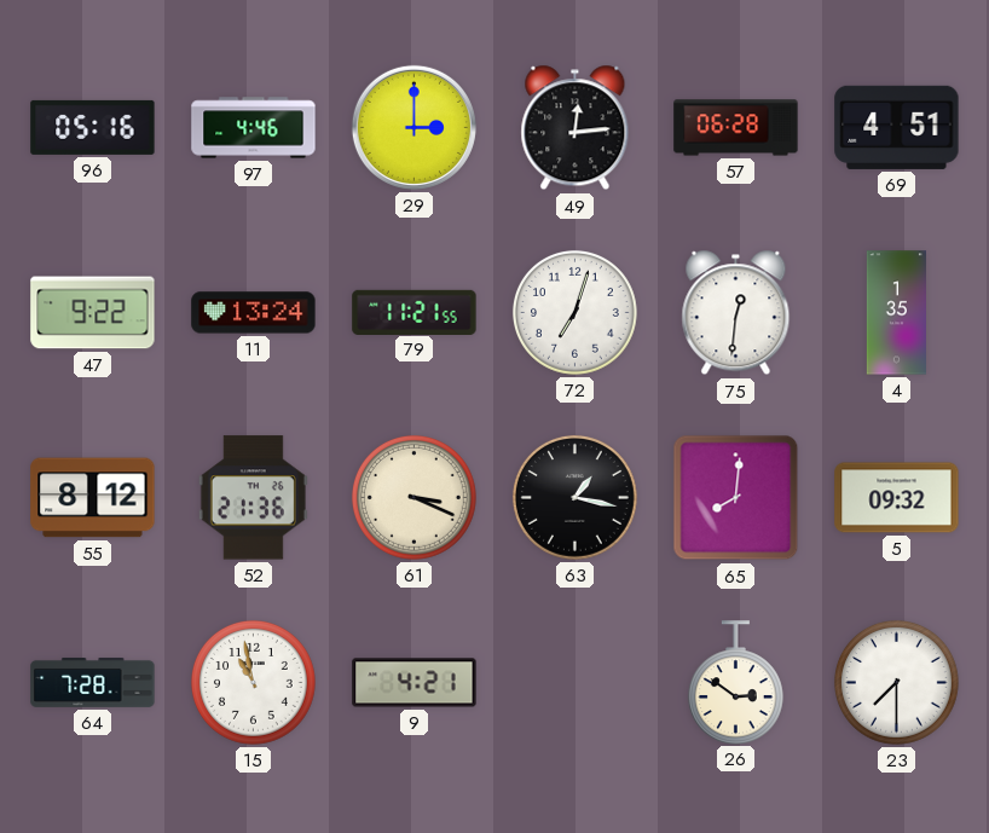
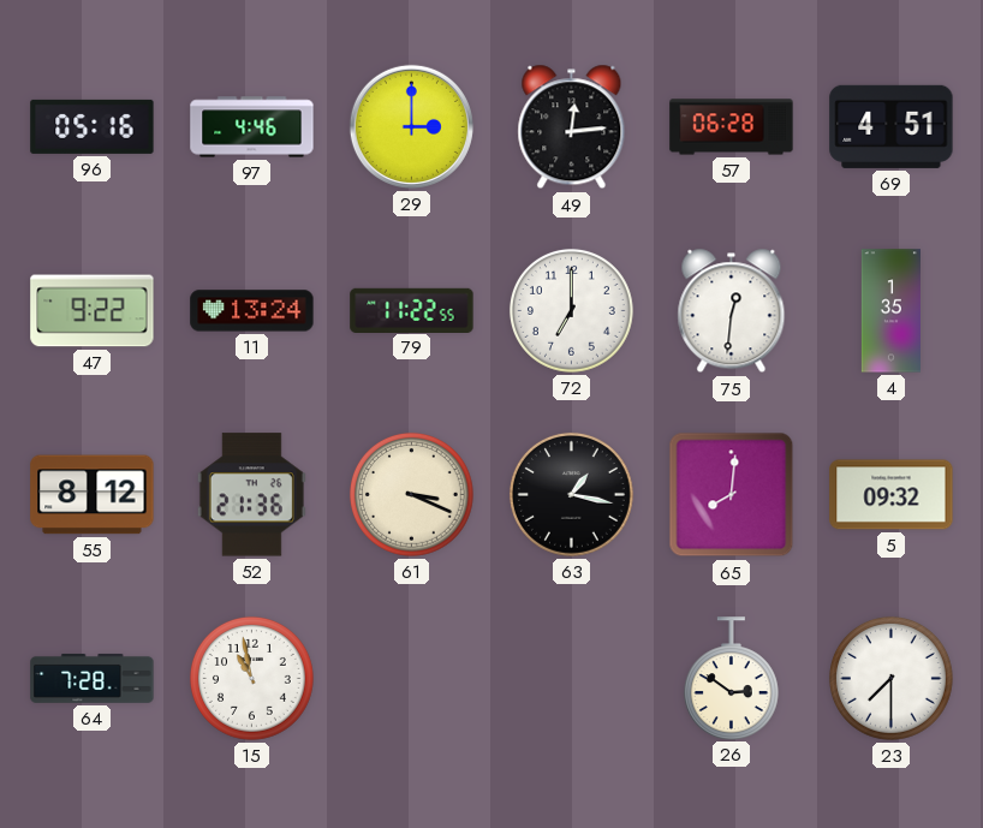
79: 11:21 -> 11:22
72: 7:03 -> 7:00
9: 4:21 -> none
